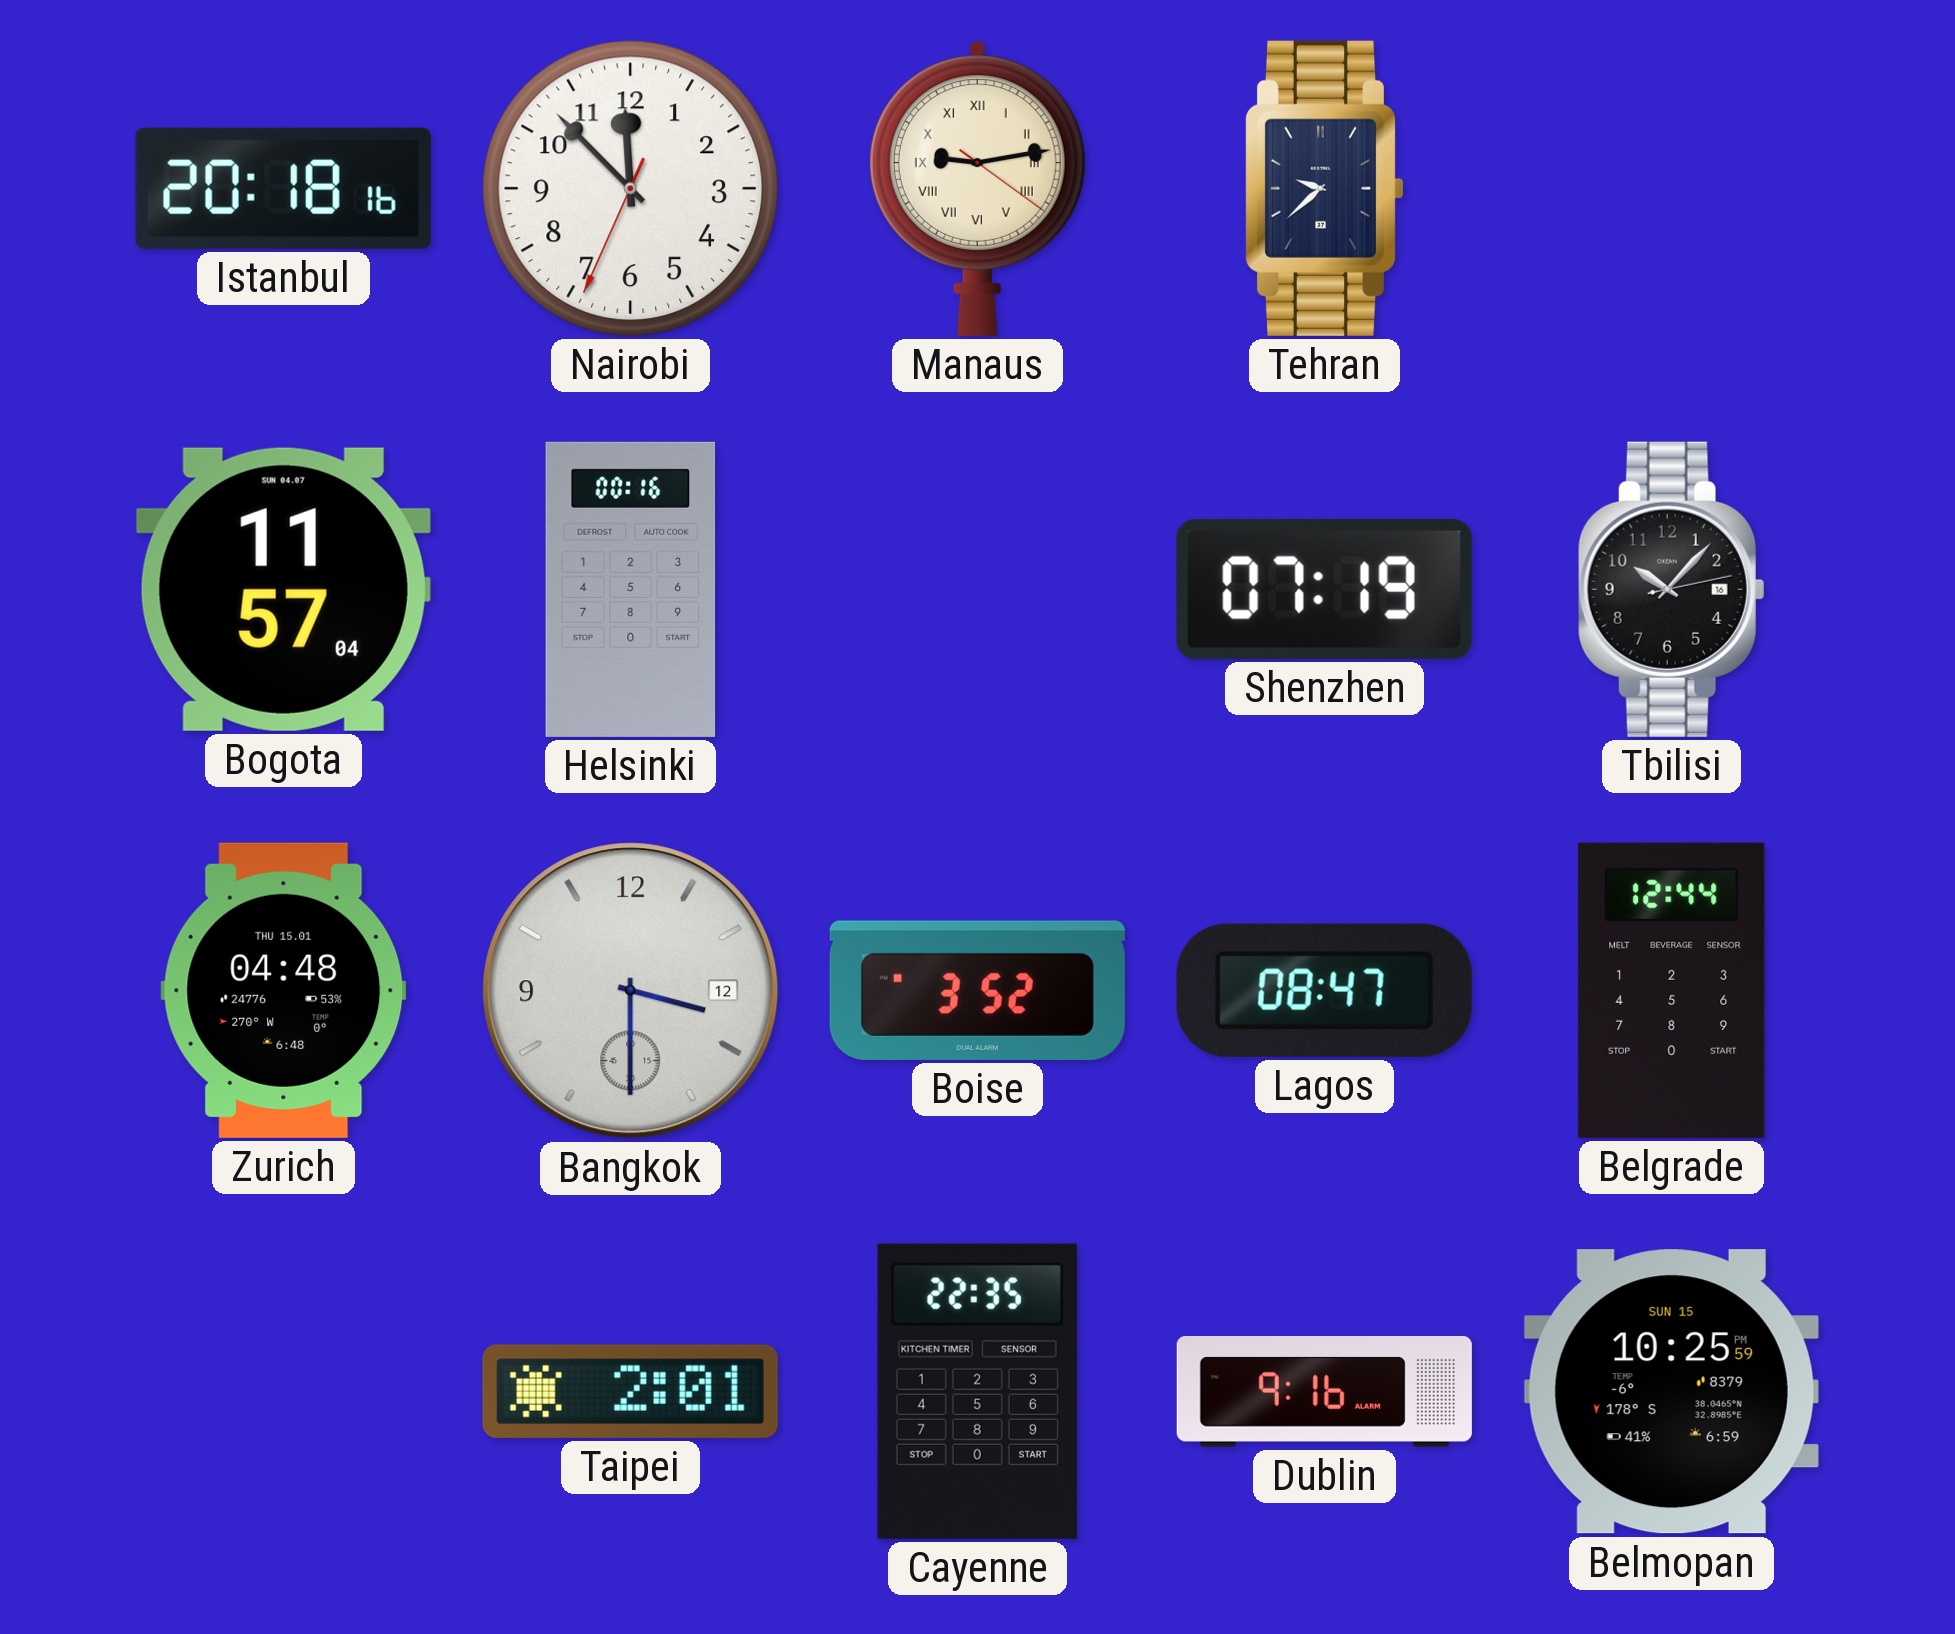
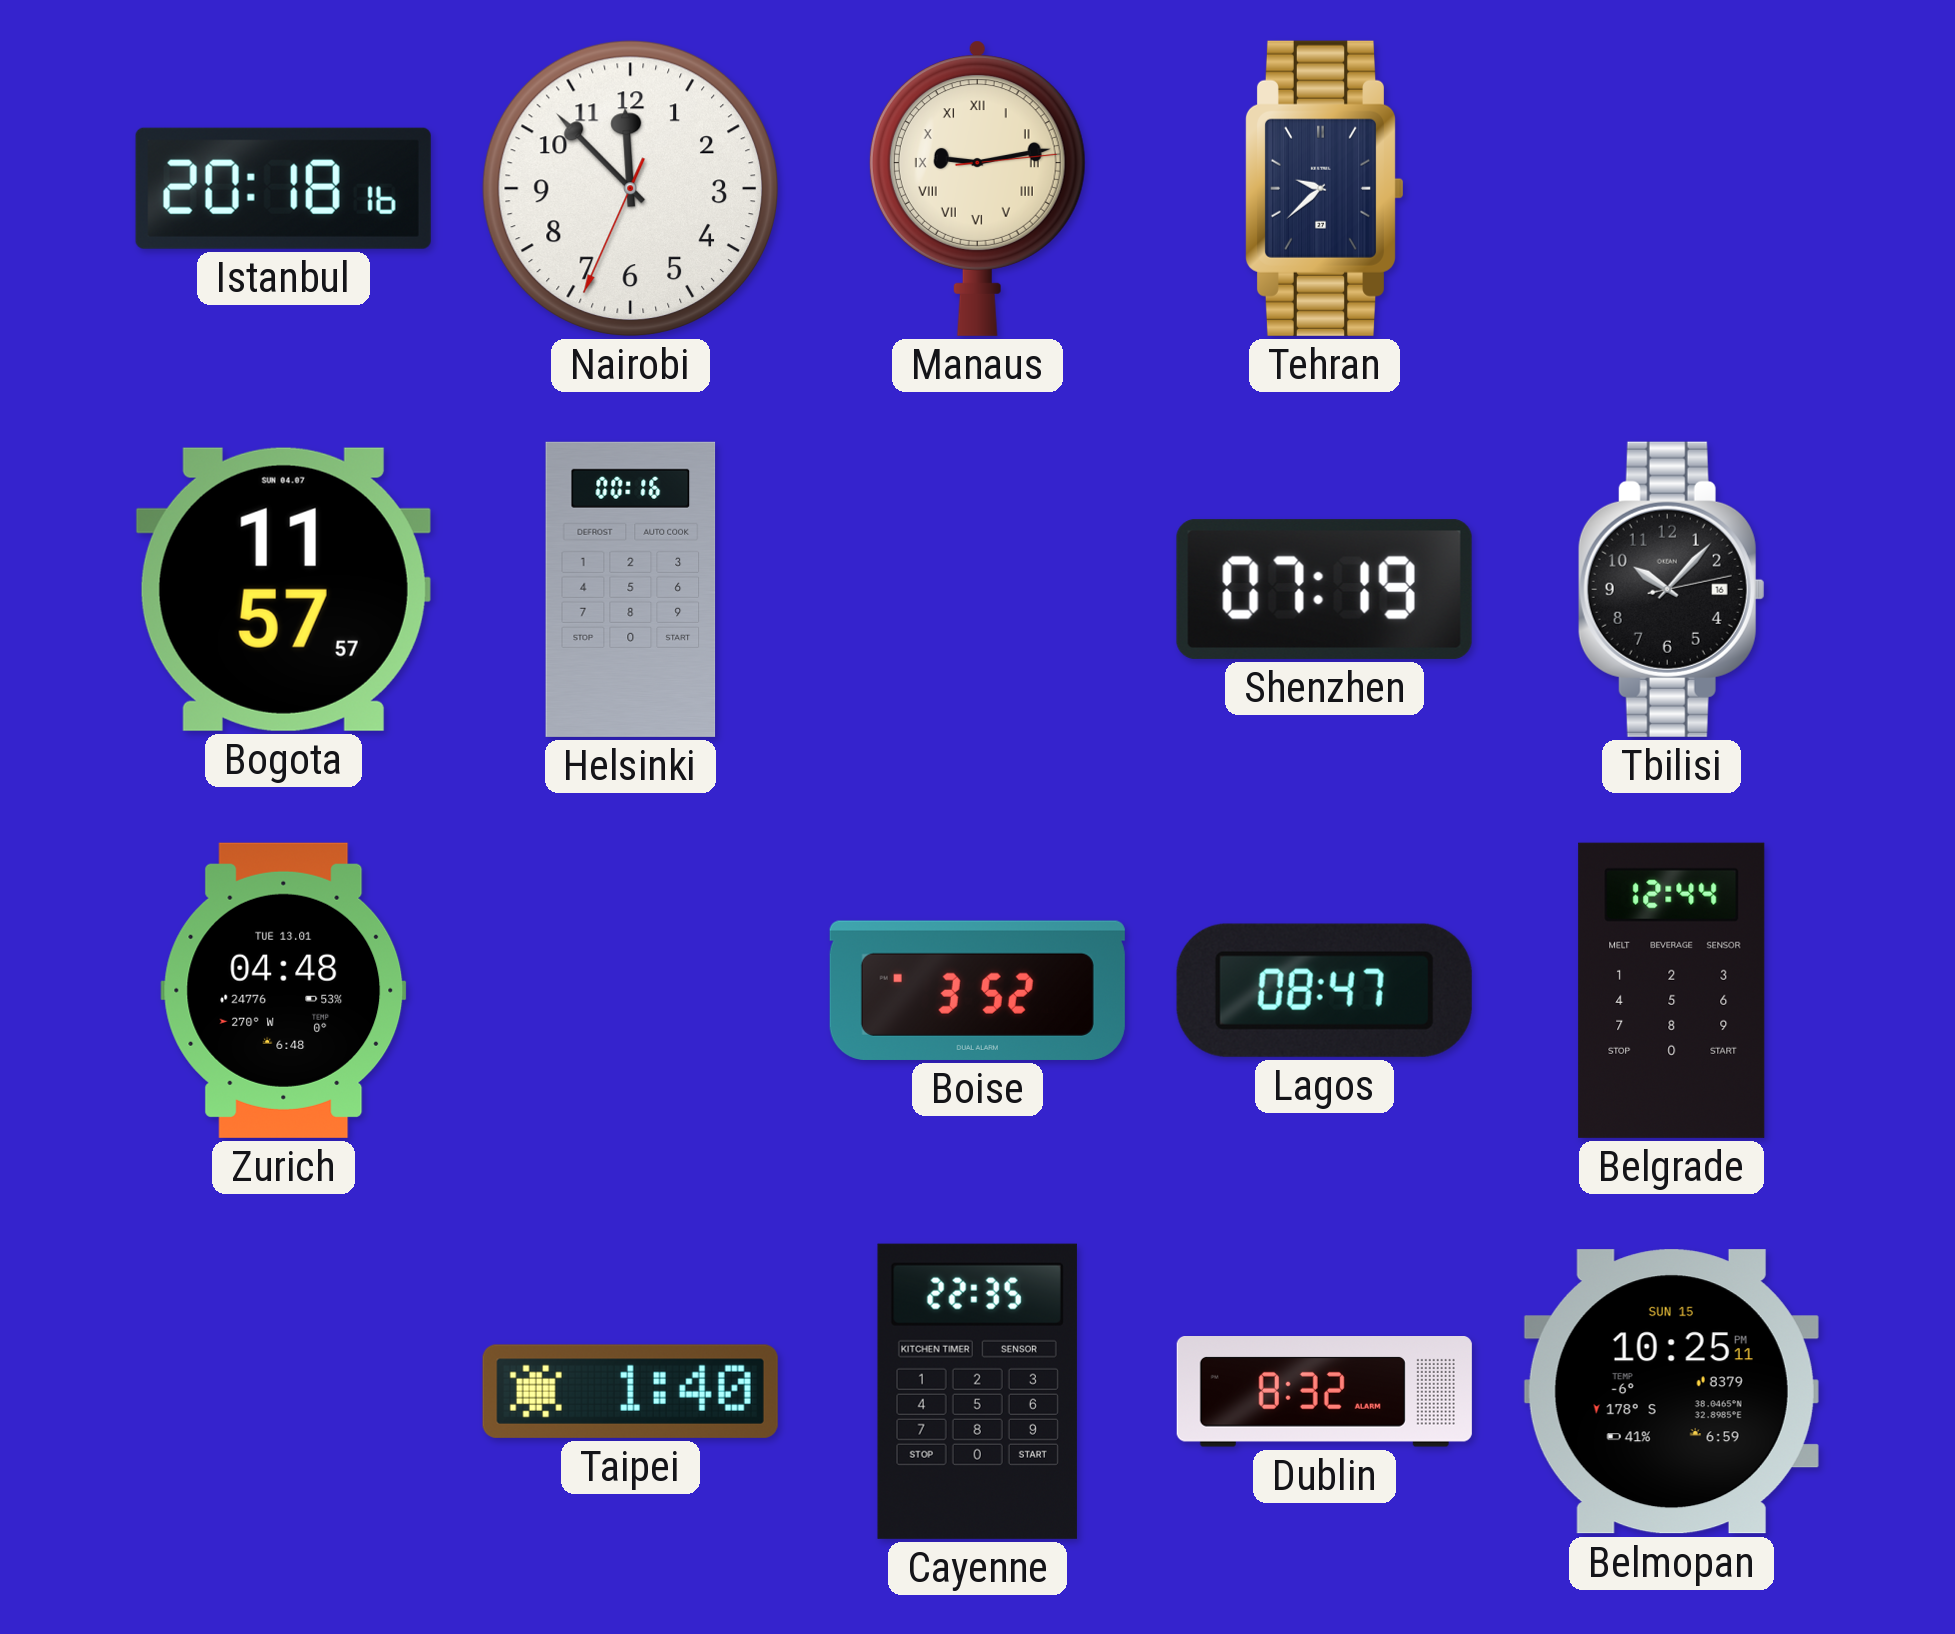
Manaus: 9:13:21 -> 9:13:14
Bogota: 11:57:04 -> 11:57:57
Zurich date: THU 15.01 -> TUE 13.01
Bangkok: 3:30 -> none
Taipei: 2:01 -> 1:40
Dublin: 9:16 -> 8:32
Belmopan: 10:25:59 PM -> 10:25:11 PM
